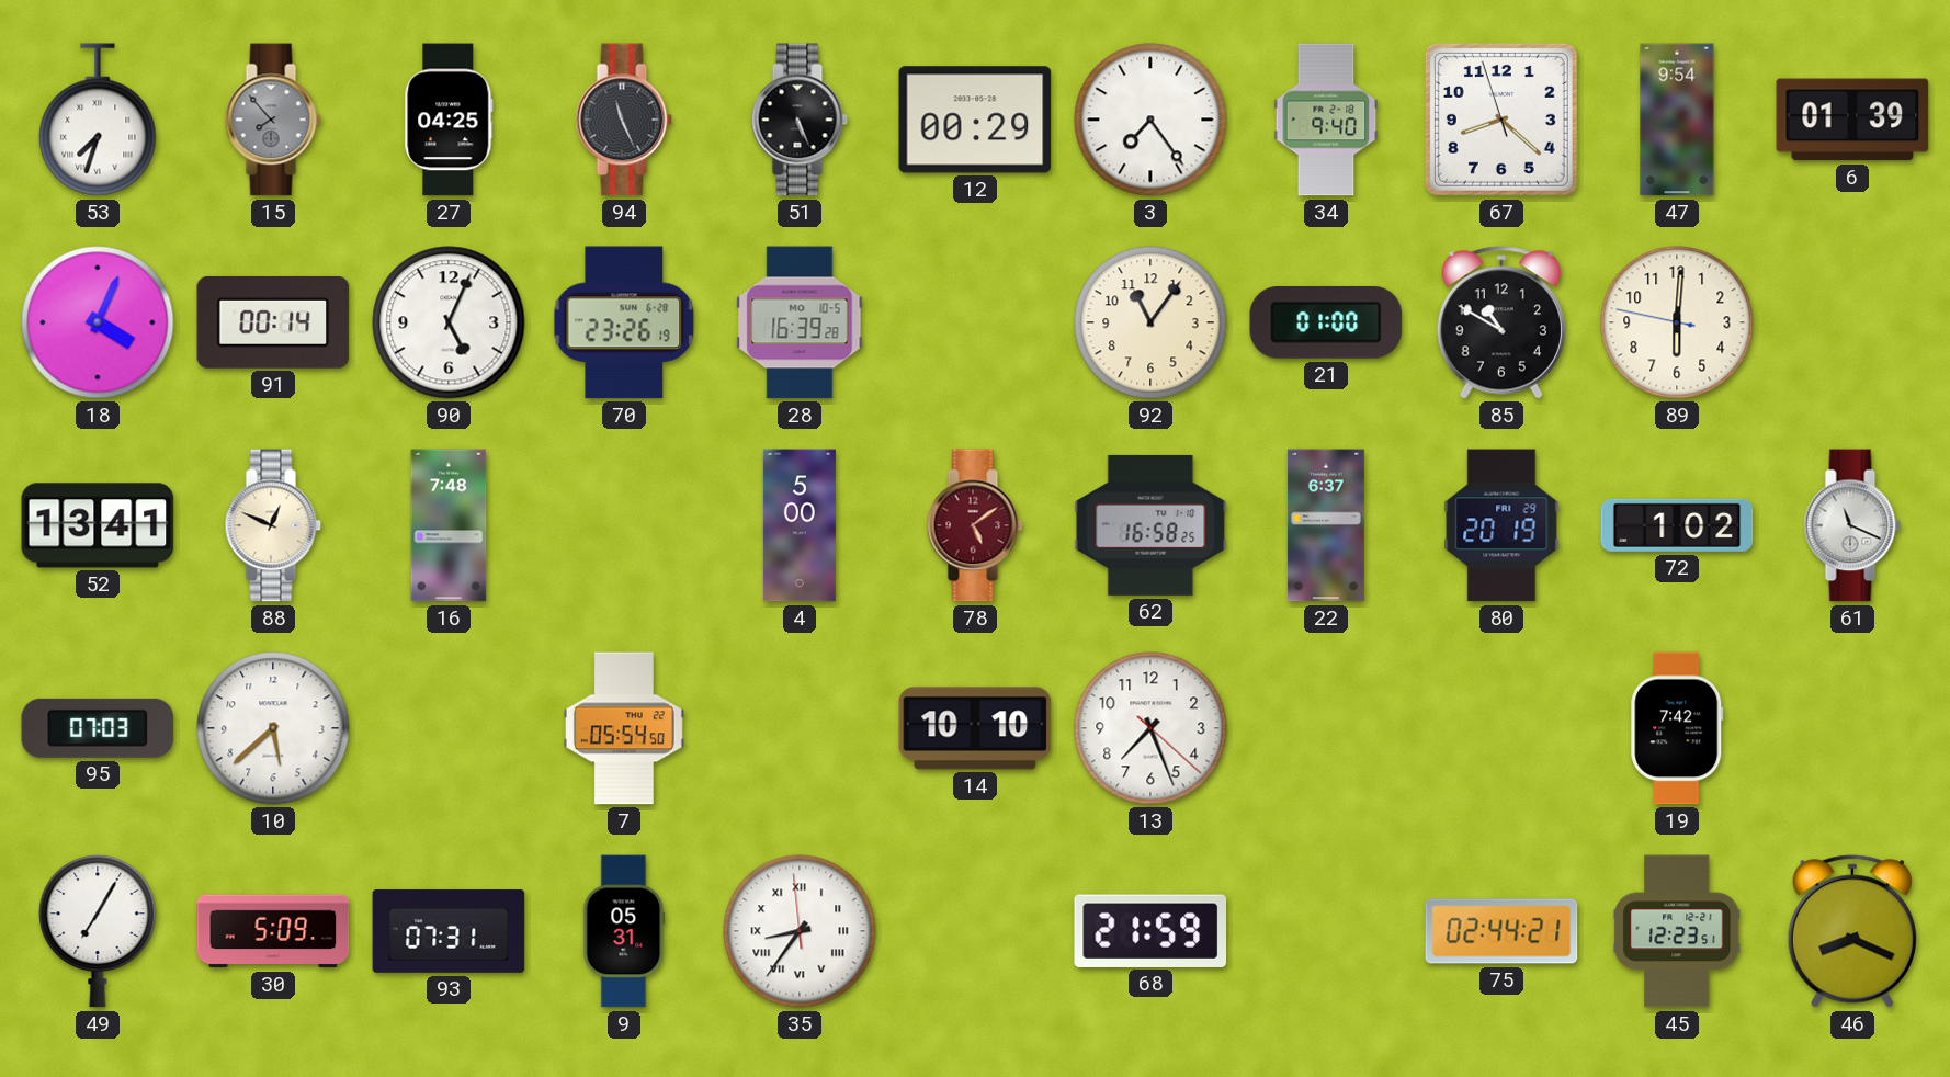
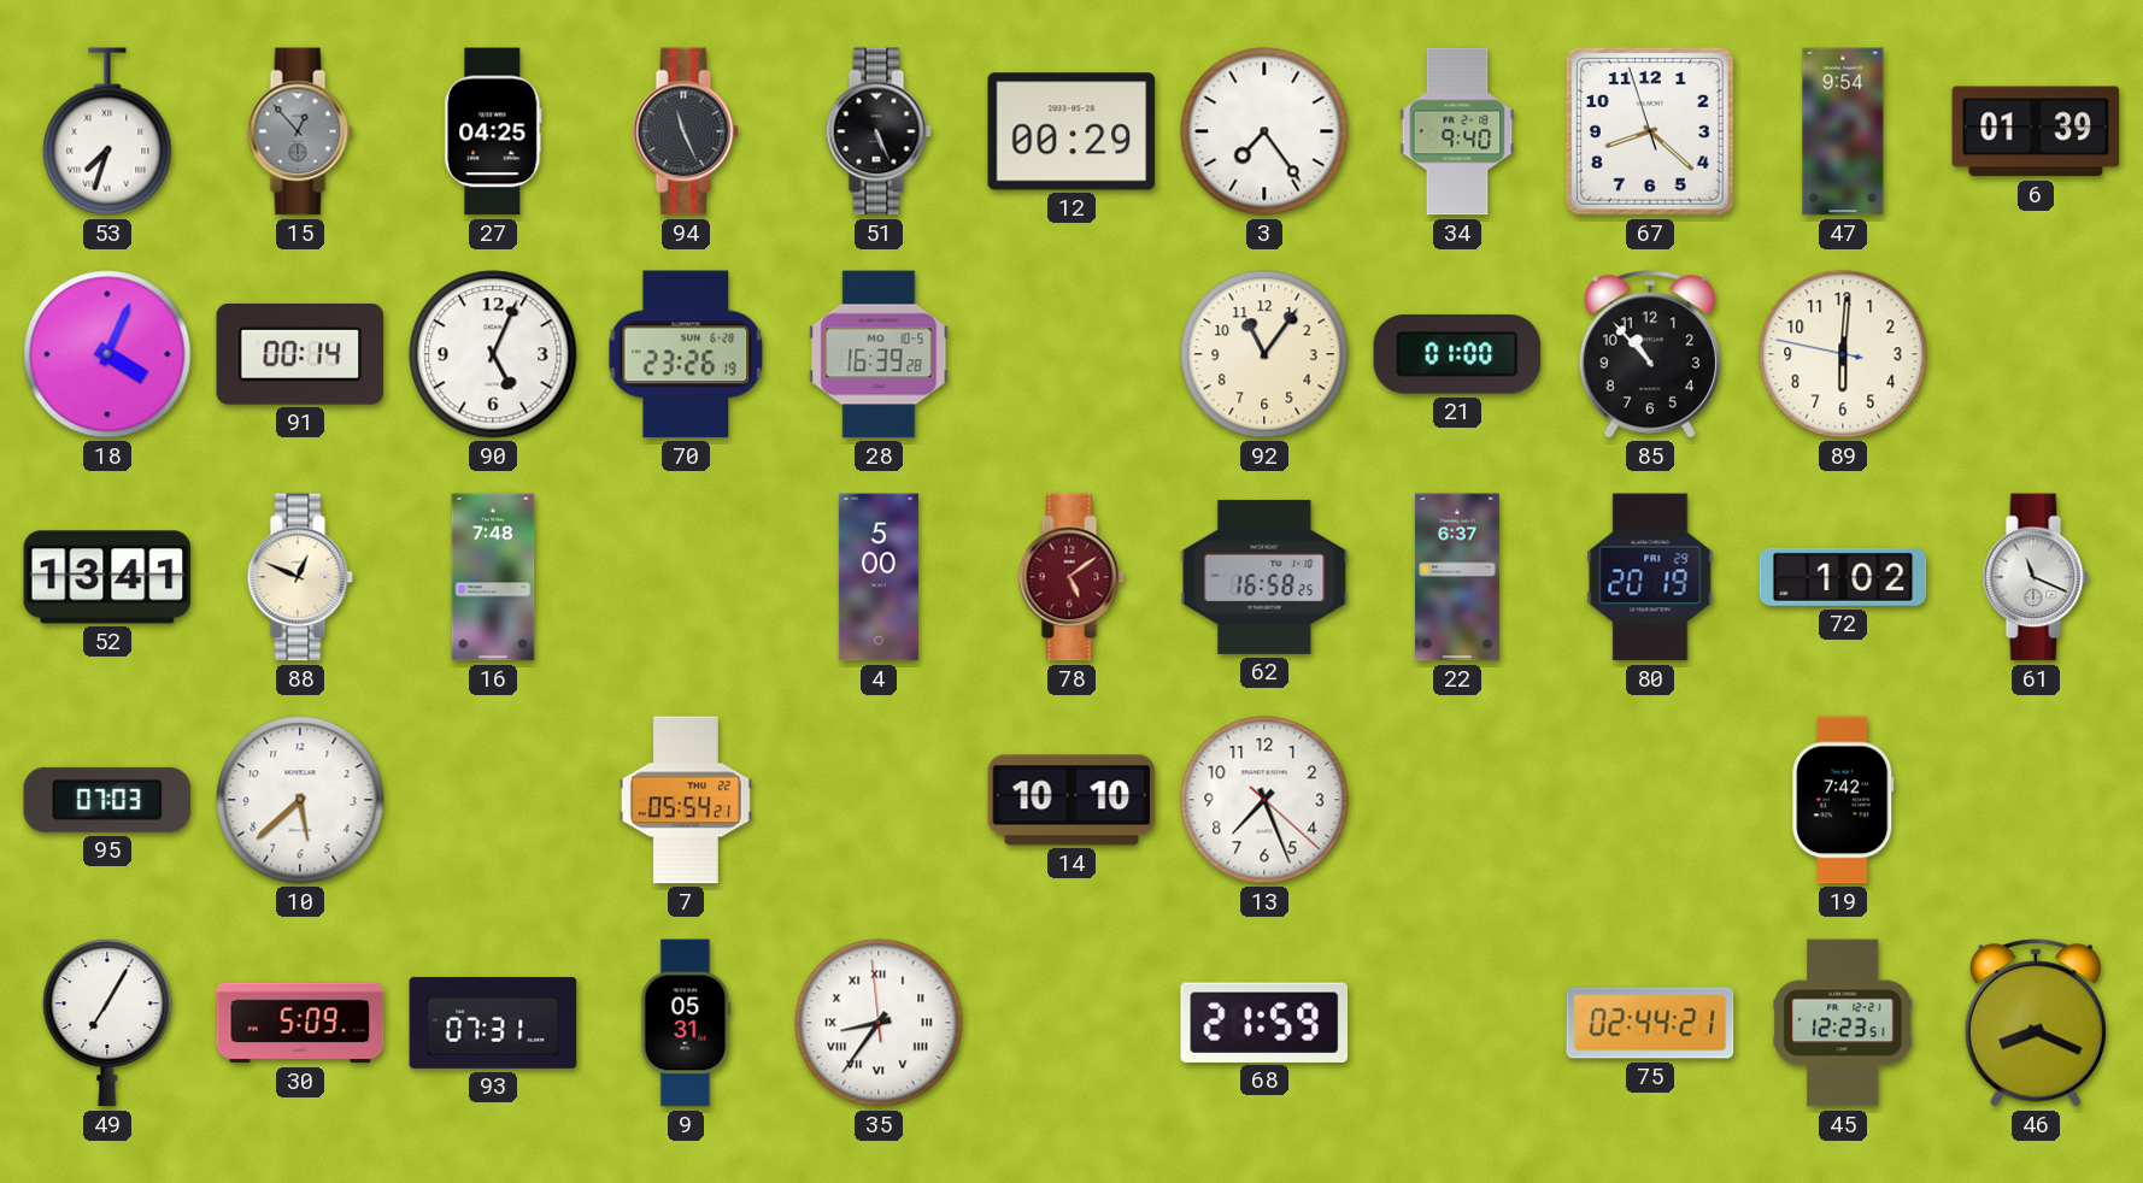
15: 7:53 -> 12:53
85: 10:50 -> 10:53
7: 05:54:50 -> 05:54:21
